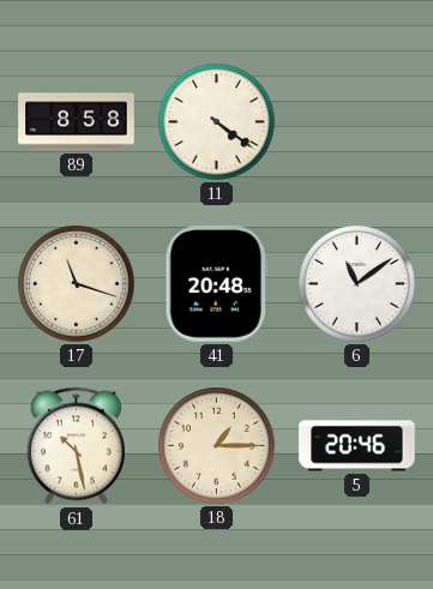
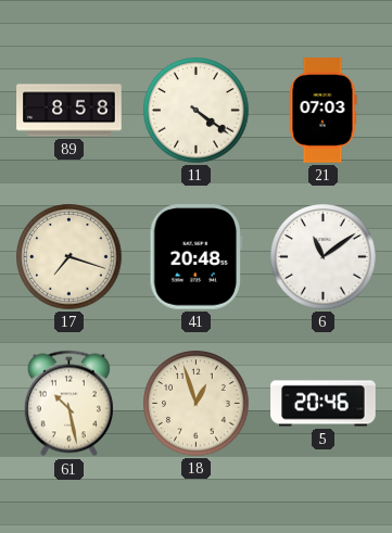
21: none -> 07:03
17: 11:18 -> 7:18
18: 1:15 -> 12:57
